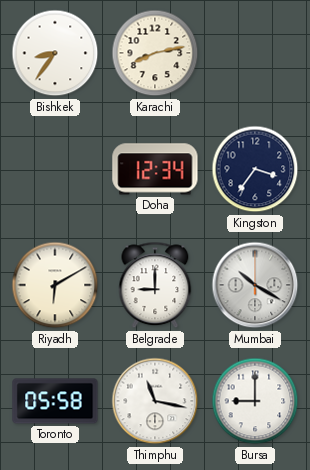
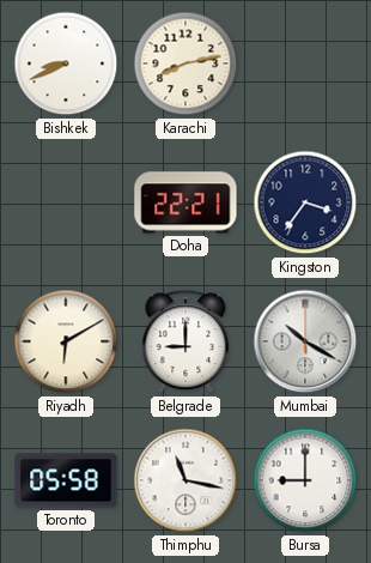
Bishkek: 8:36 -> 8:41
Doha: 12:34 -> 22:21
